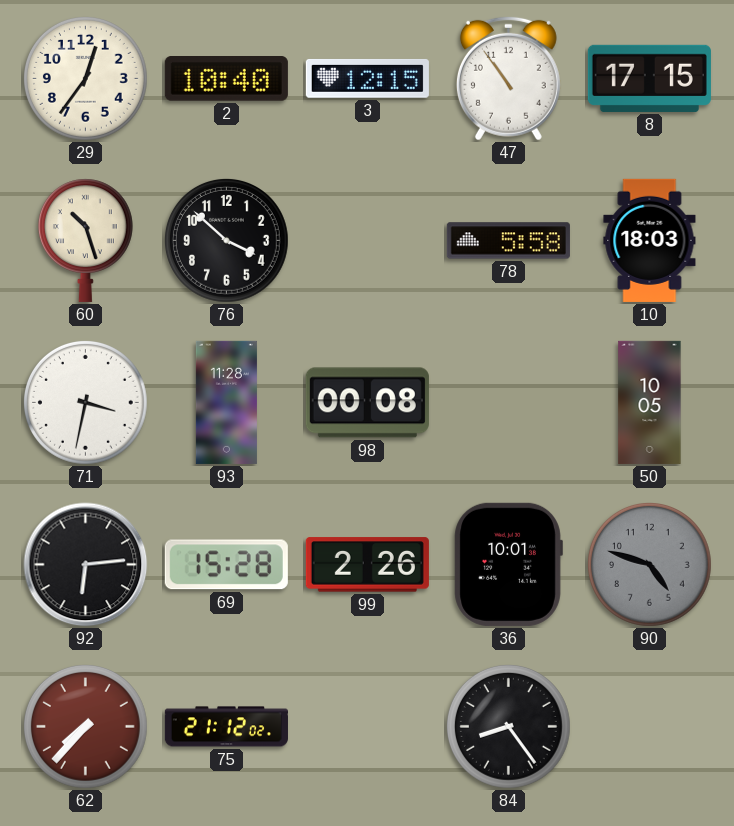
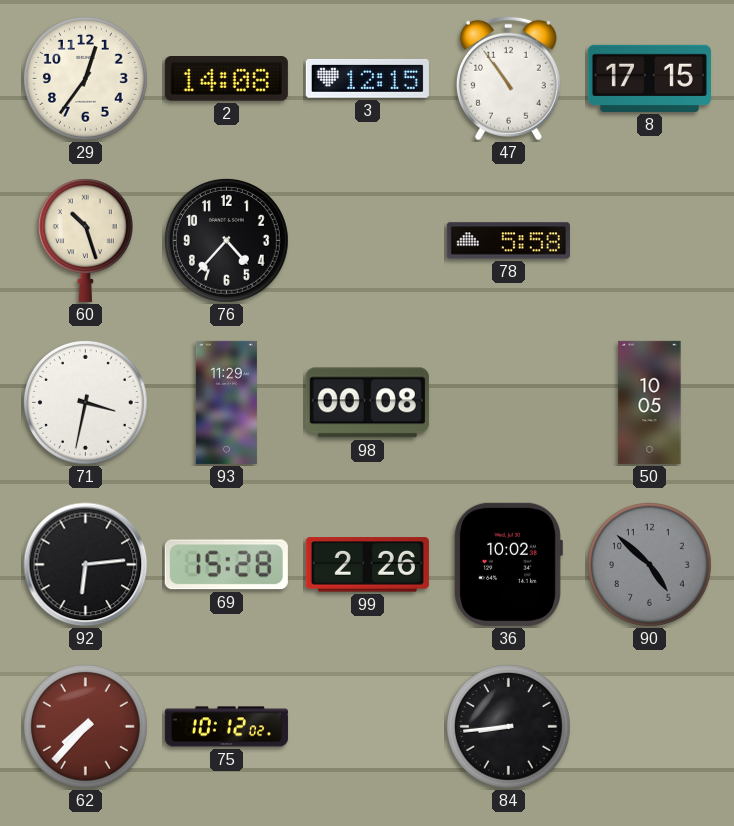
2: 10:40 -> 14:08
76: 3:52 -> 4:37
10: 18:03 -> none
93: 11:28 -> 11:29
36: 10:01 -> 10:02
90: 4:48 -> 4:52
75: 21:12 -> 10:12
84: 8:24 -> 8:44
